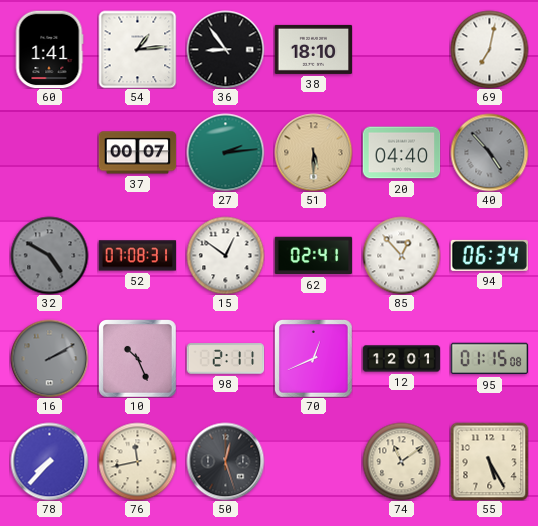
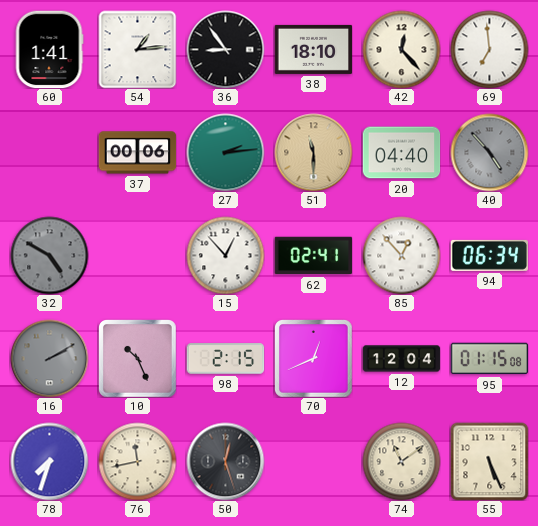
42: none -> 12:23
69: 7:02 -> 6:59
37: 00:07 -> 00:06
51: 5:30 -> 11:30
52: 07:08 -> none
15: 12:51 -> 12:53
98: 2:11 -> 2:15
12: 12:01 -> 12:04
78: 7:37 -> 7:33
55: 5:25 -> 5:26
